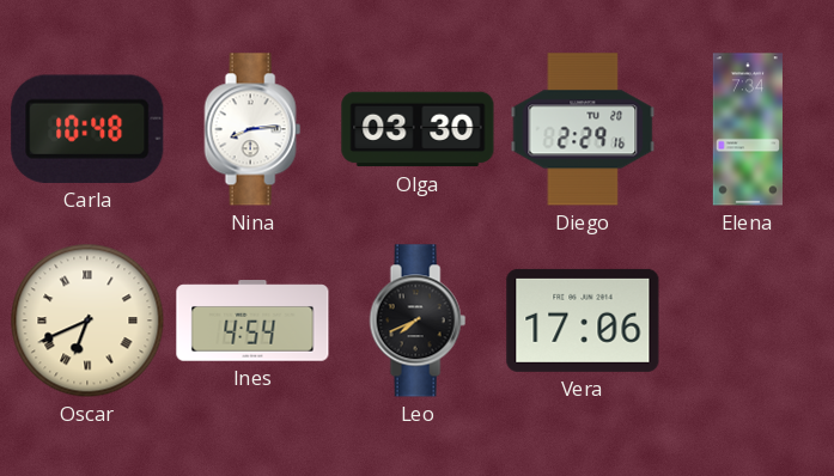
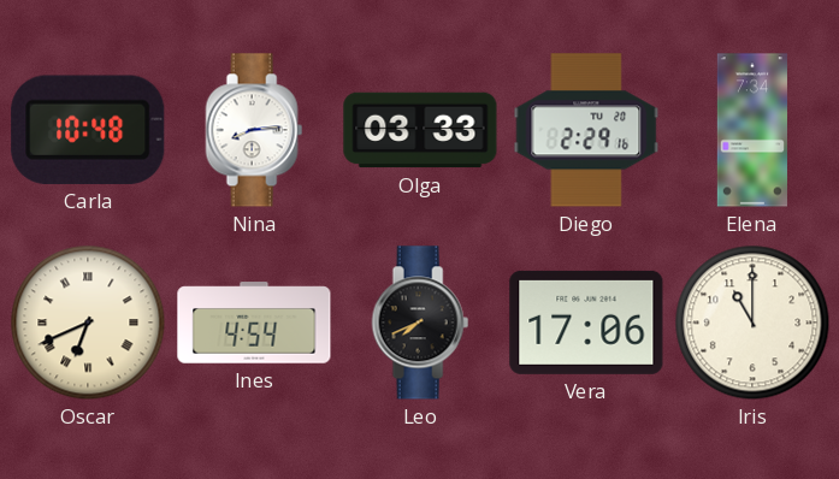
Olga: 03:30 -> 03:33
Iris: none -> 11:00
